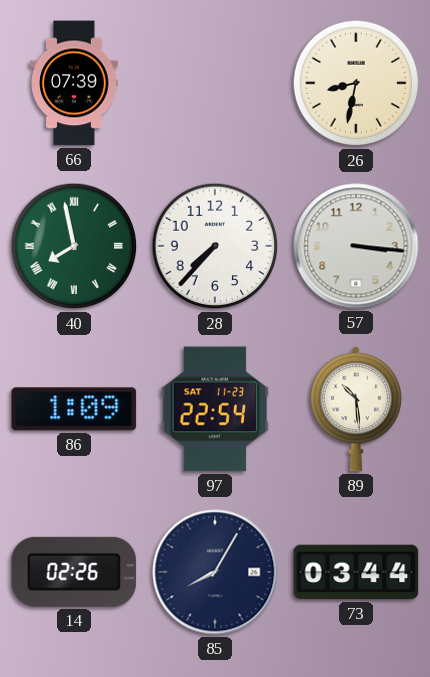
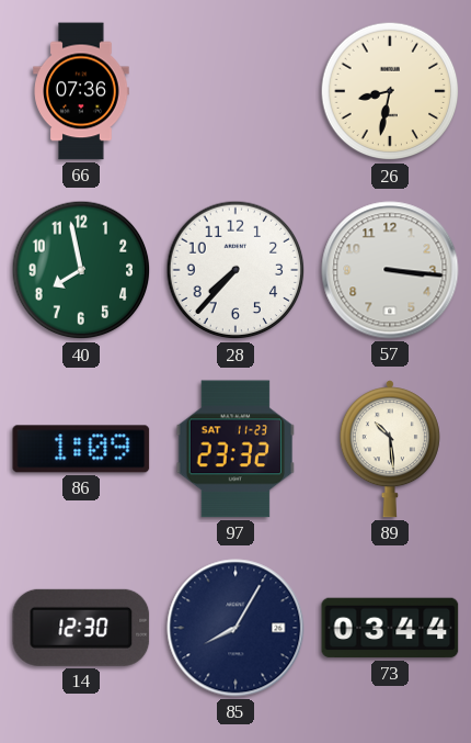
66: 07:39 -> 07:36
40 numerals: Roman -> Arabic
97: 22:54 -> 23:32
14: 02:26 -> 12:30
